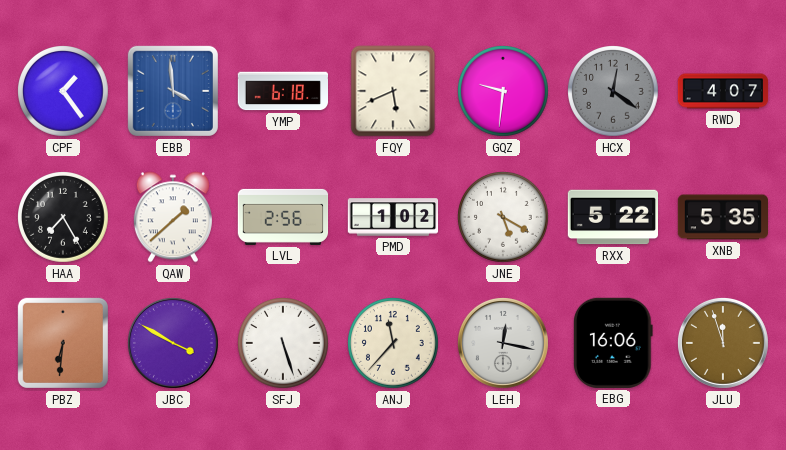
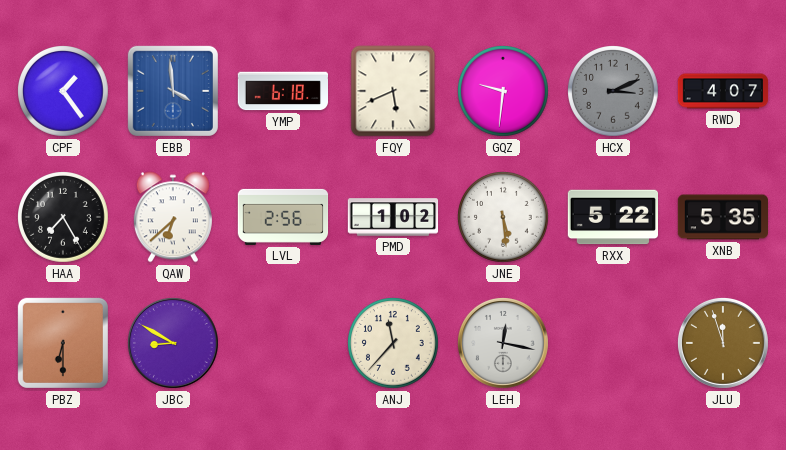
HCX: 12:21 -> 3:11
QAW: 1:38 -> 6:38
JNE: 5:20 -> 5:29
PBZ: 6:31 -> 6:30
JBC: 3:50 -> 8:50
SFJ: 5:27 -> none
EBG: 16:06 -> none
